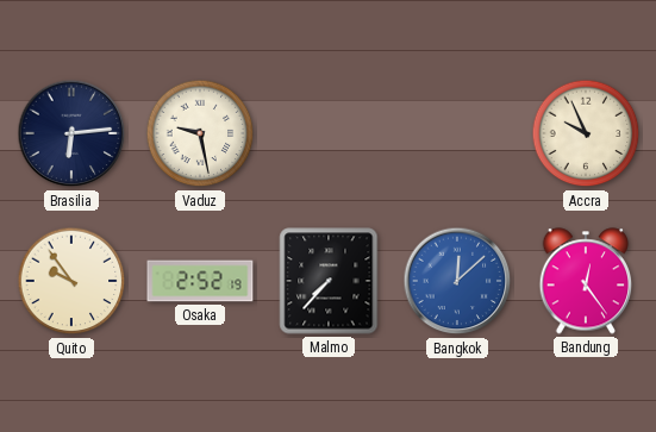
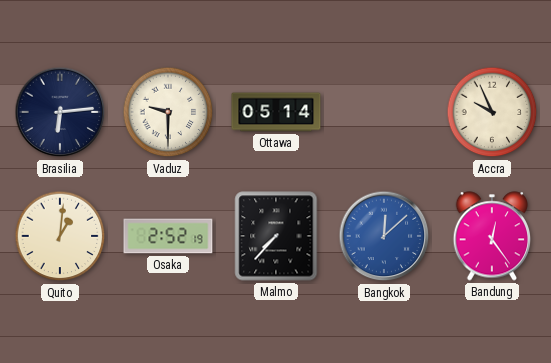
Vaduz: 9:28 -> 9:30
Ottawa: none -> 05:14
Quito: 9:54 -> 1:01
